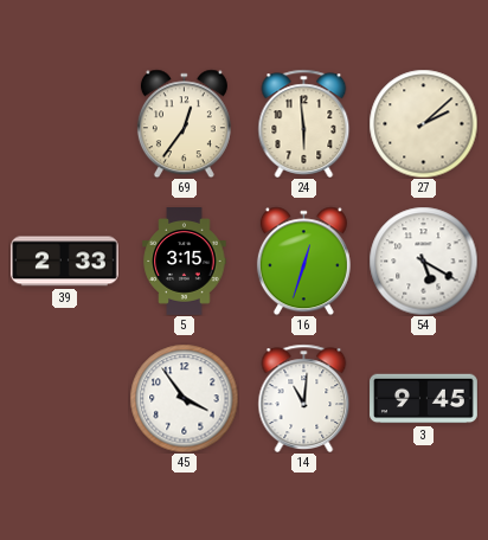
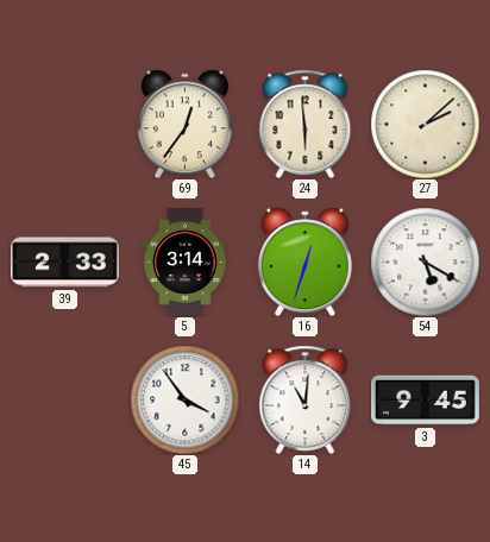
5: 3:15 -> 3:14
